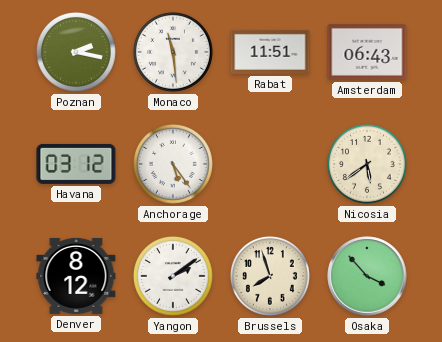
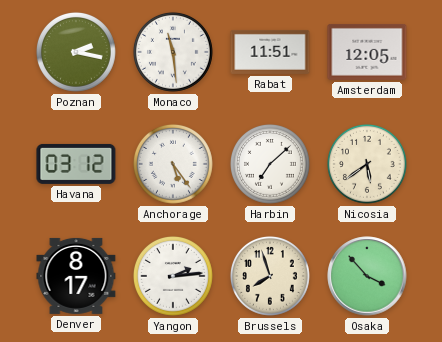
Amsterdam: 06:43 -> 12:05
Harbin: none -> 7:08
Denver: 8:12 -> 8:17
Yangon: 2:09 -> 2:14
